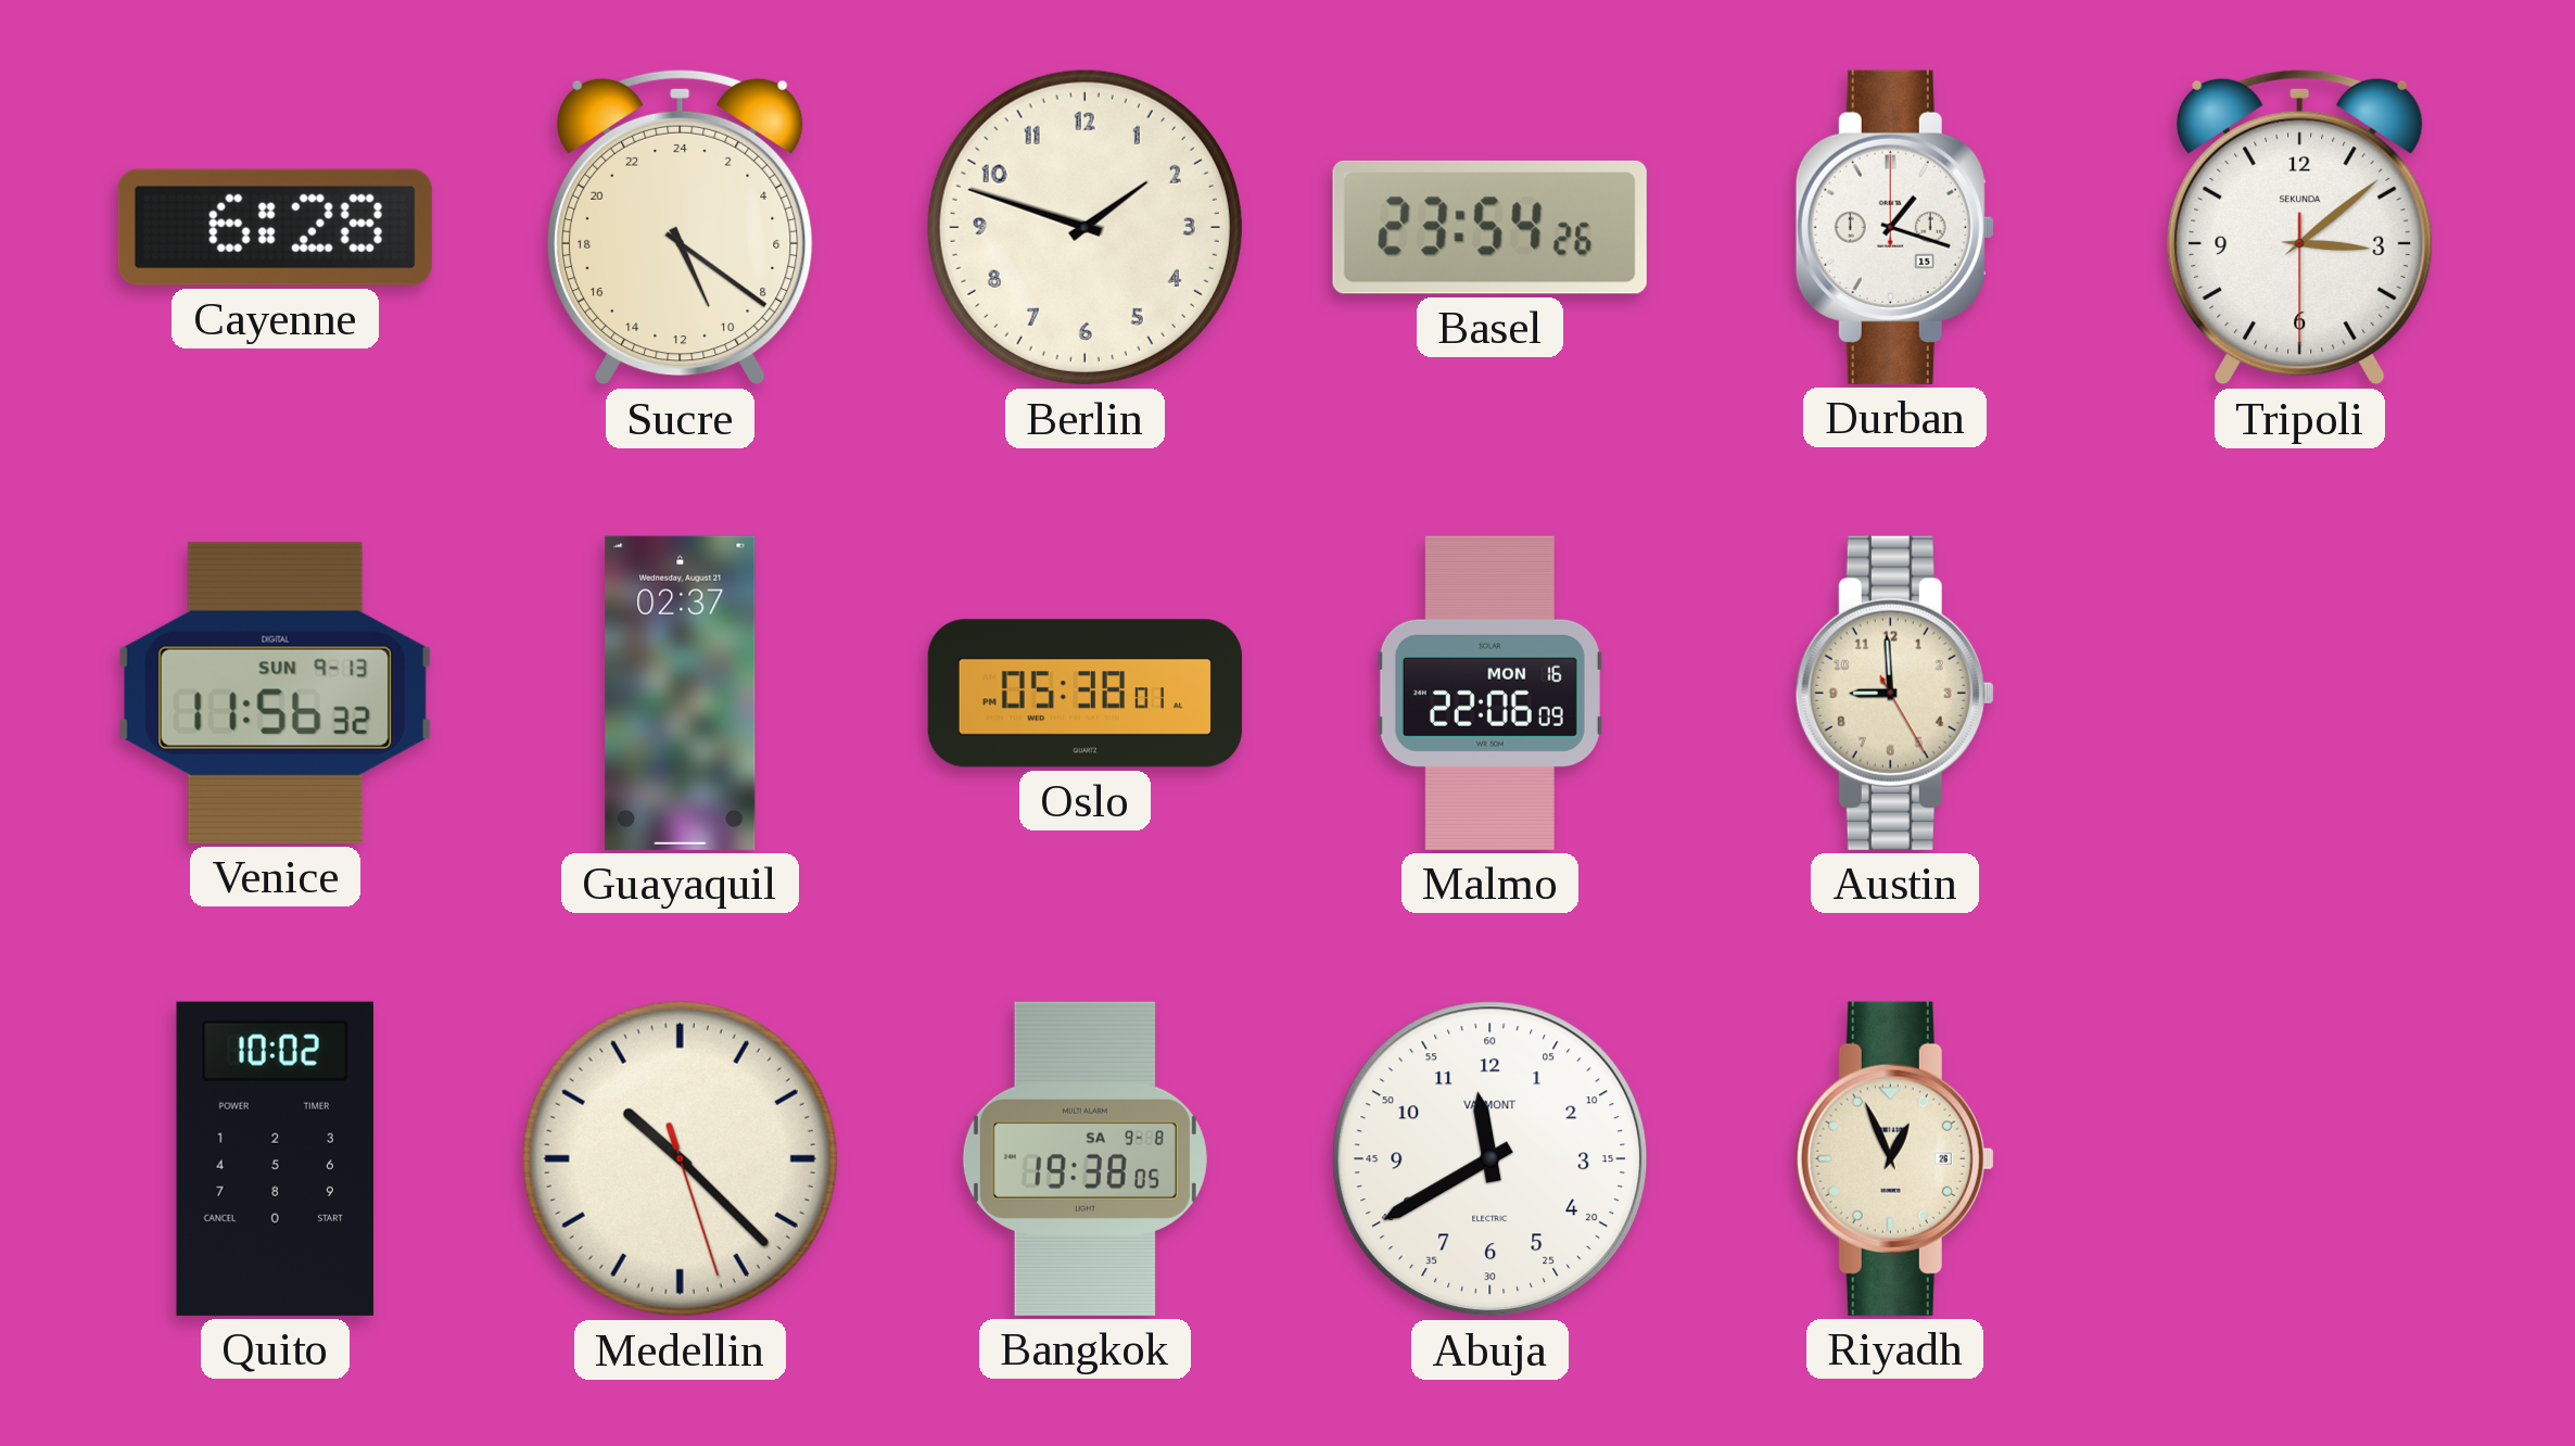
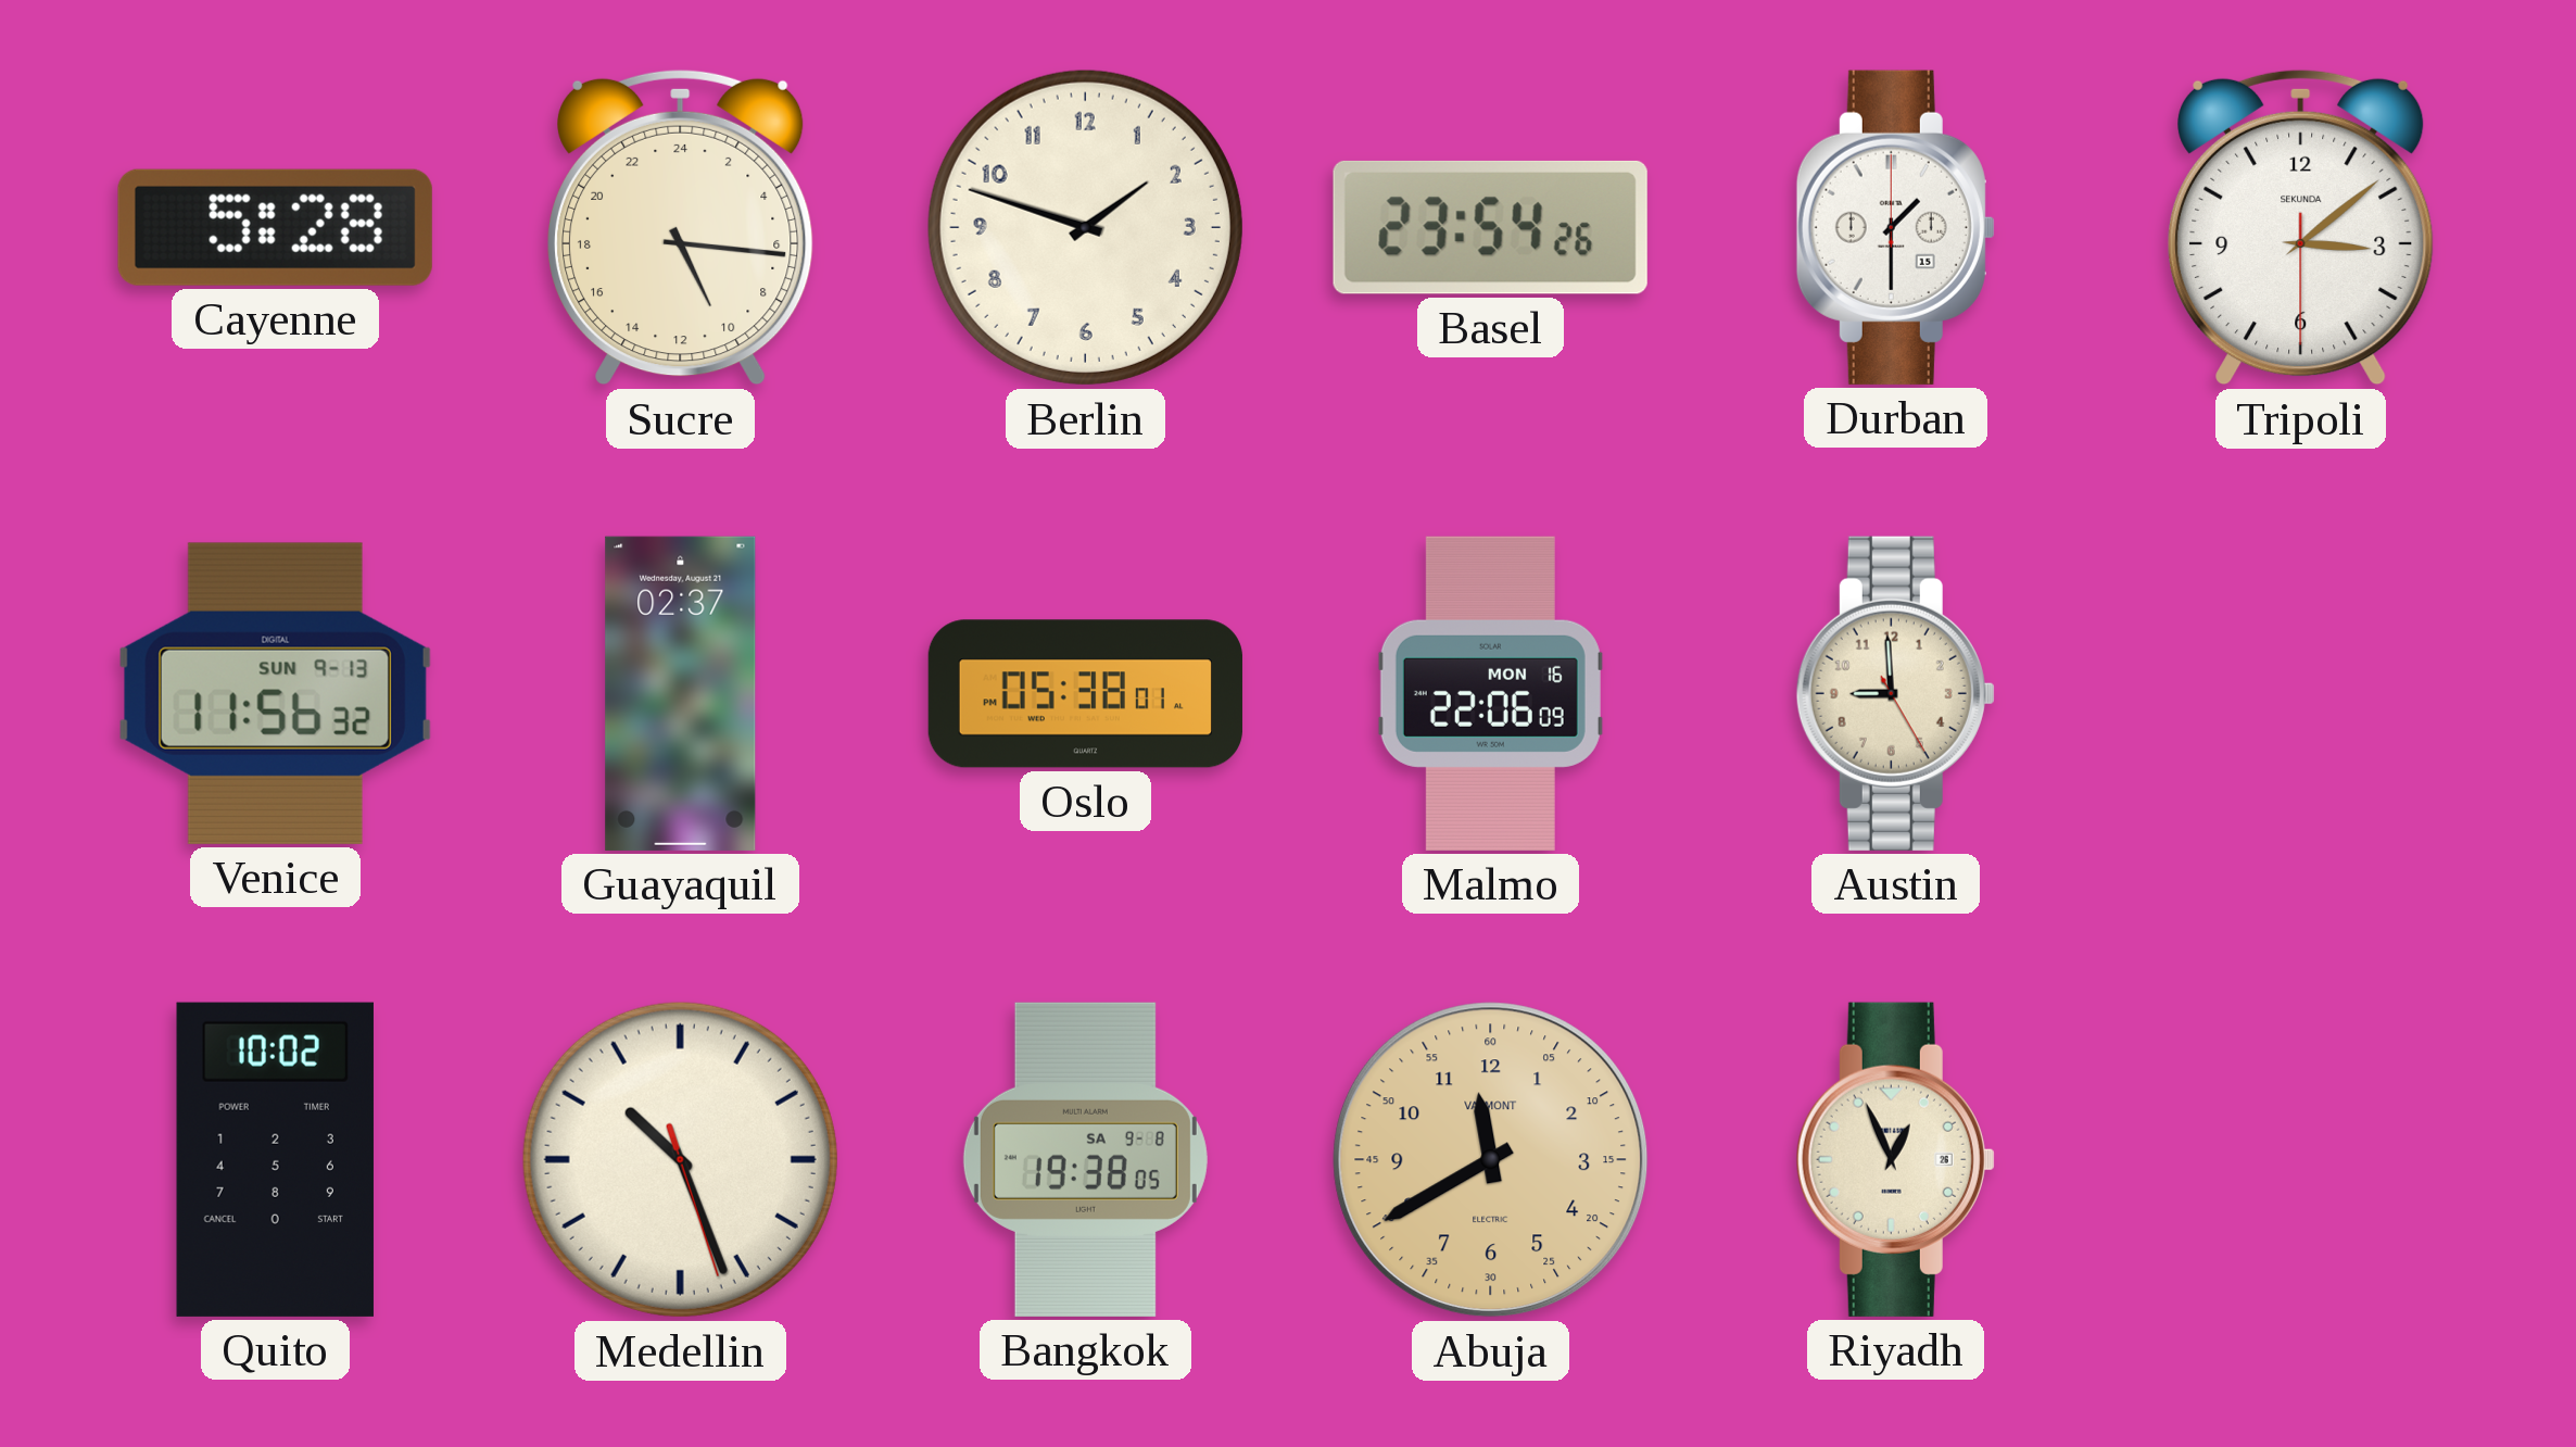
Cayenne: 6:28 -> 5:28
Sucre: 10:21 -> 10:16
Durban: 1:18 -> 1:30
Medellin: 10:22 -> 10:26
Abuja dial: white -> champagne
